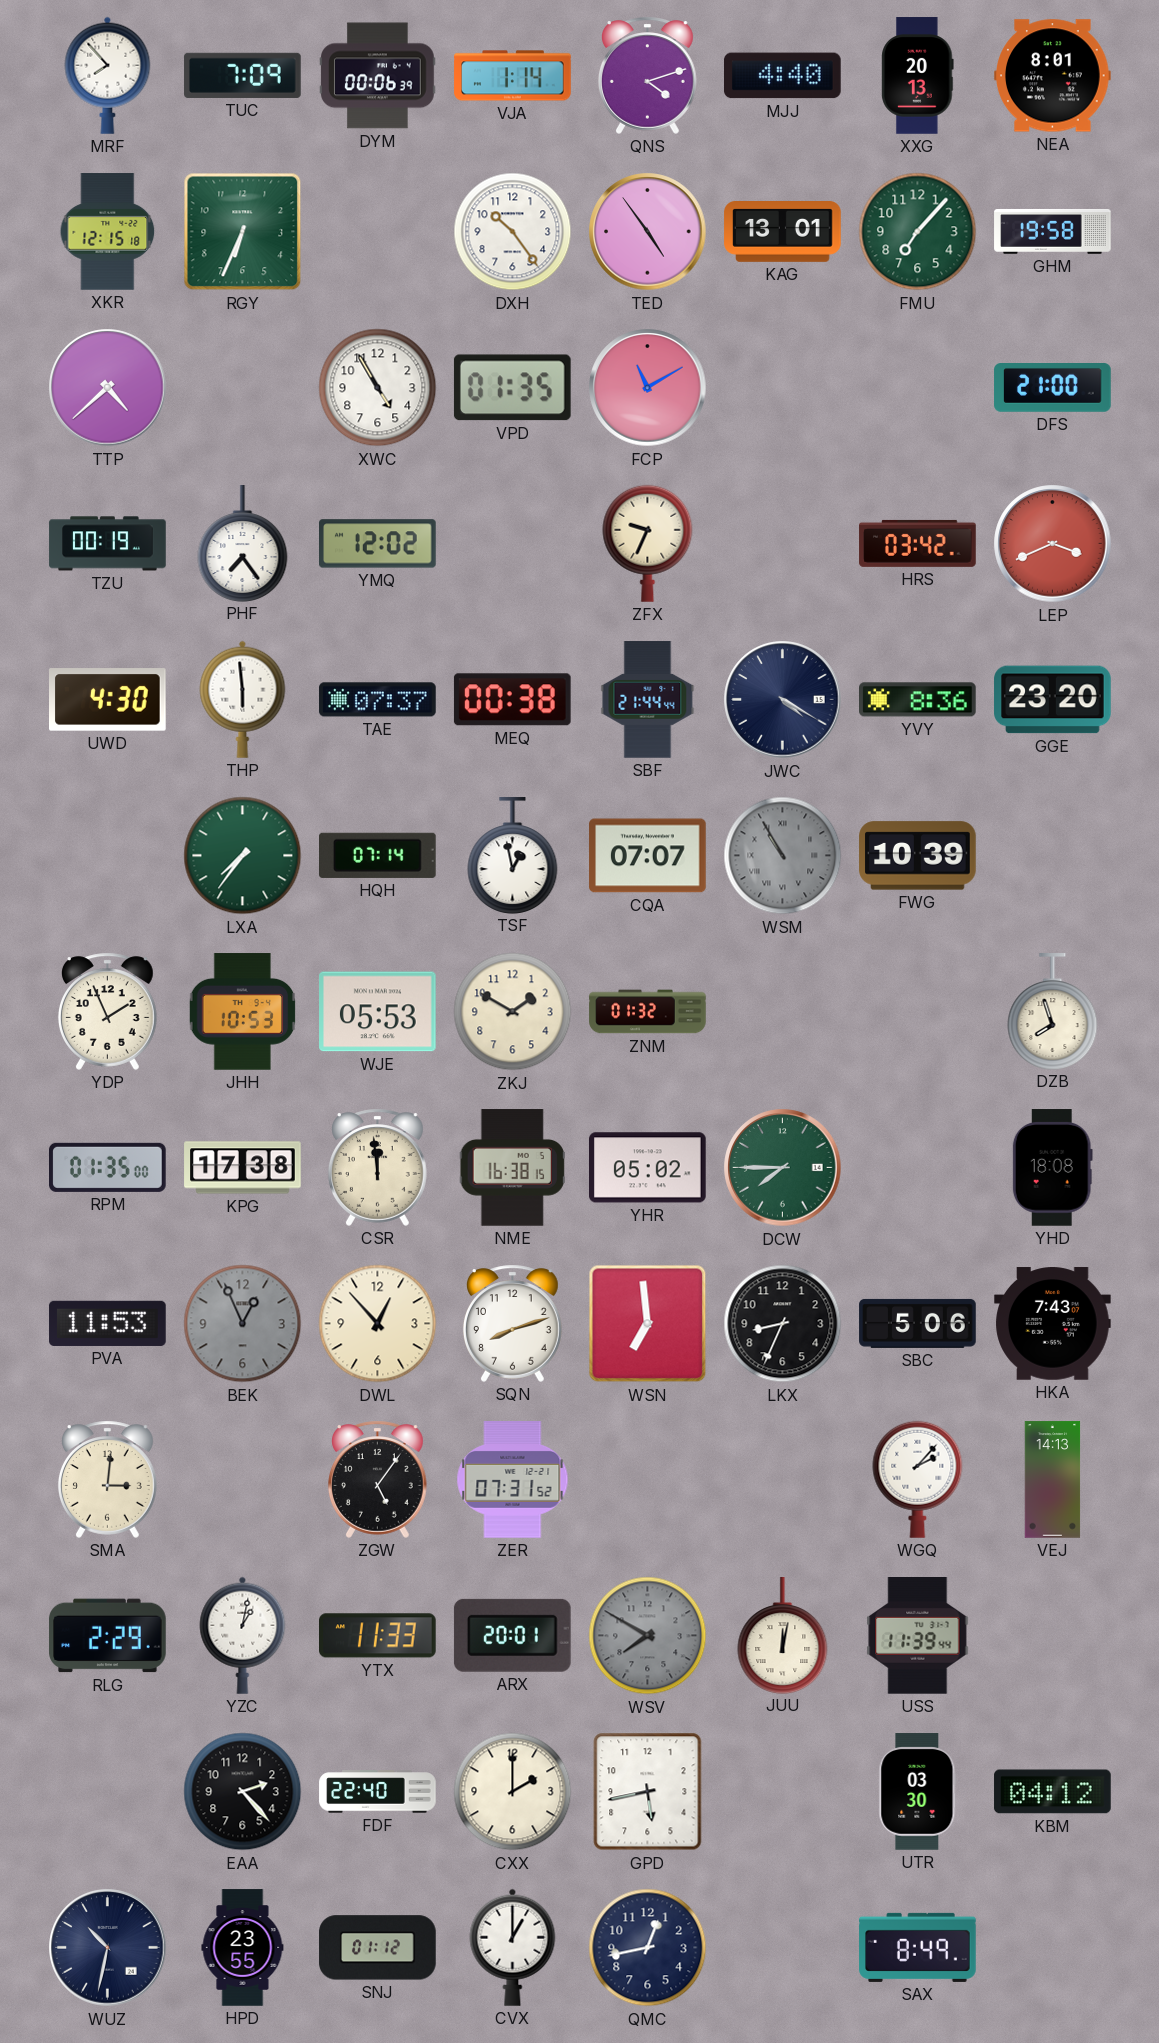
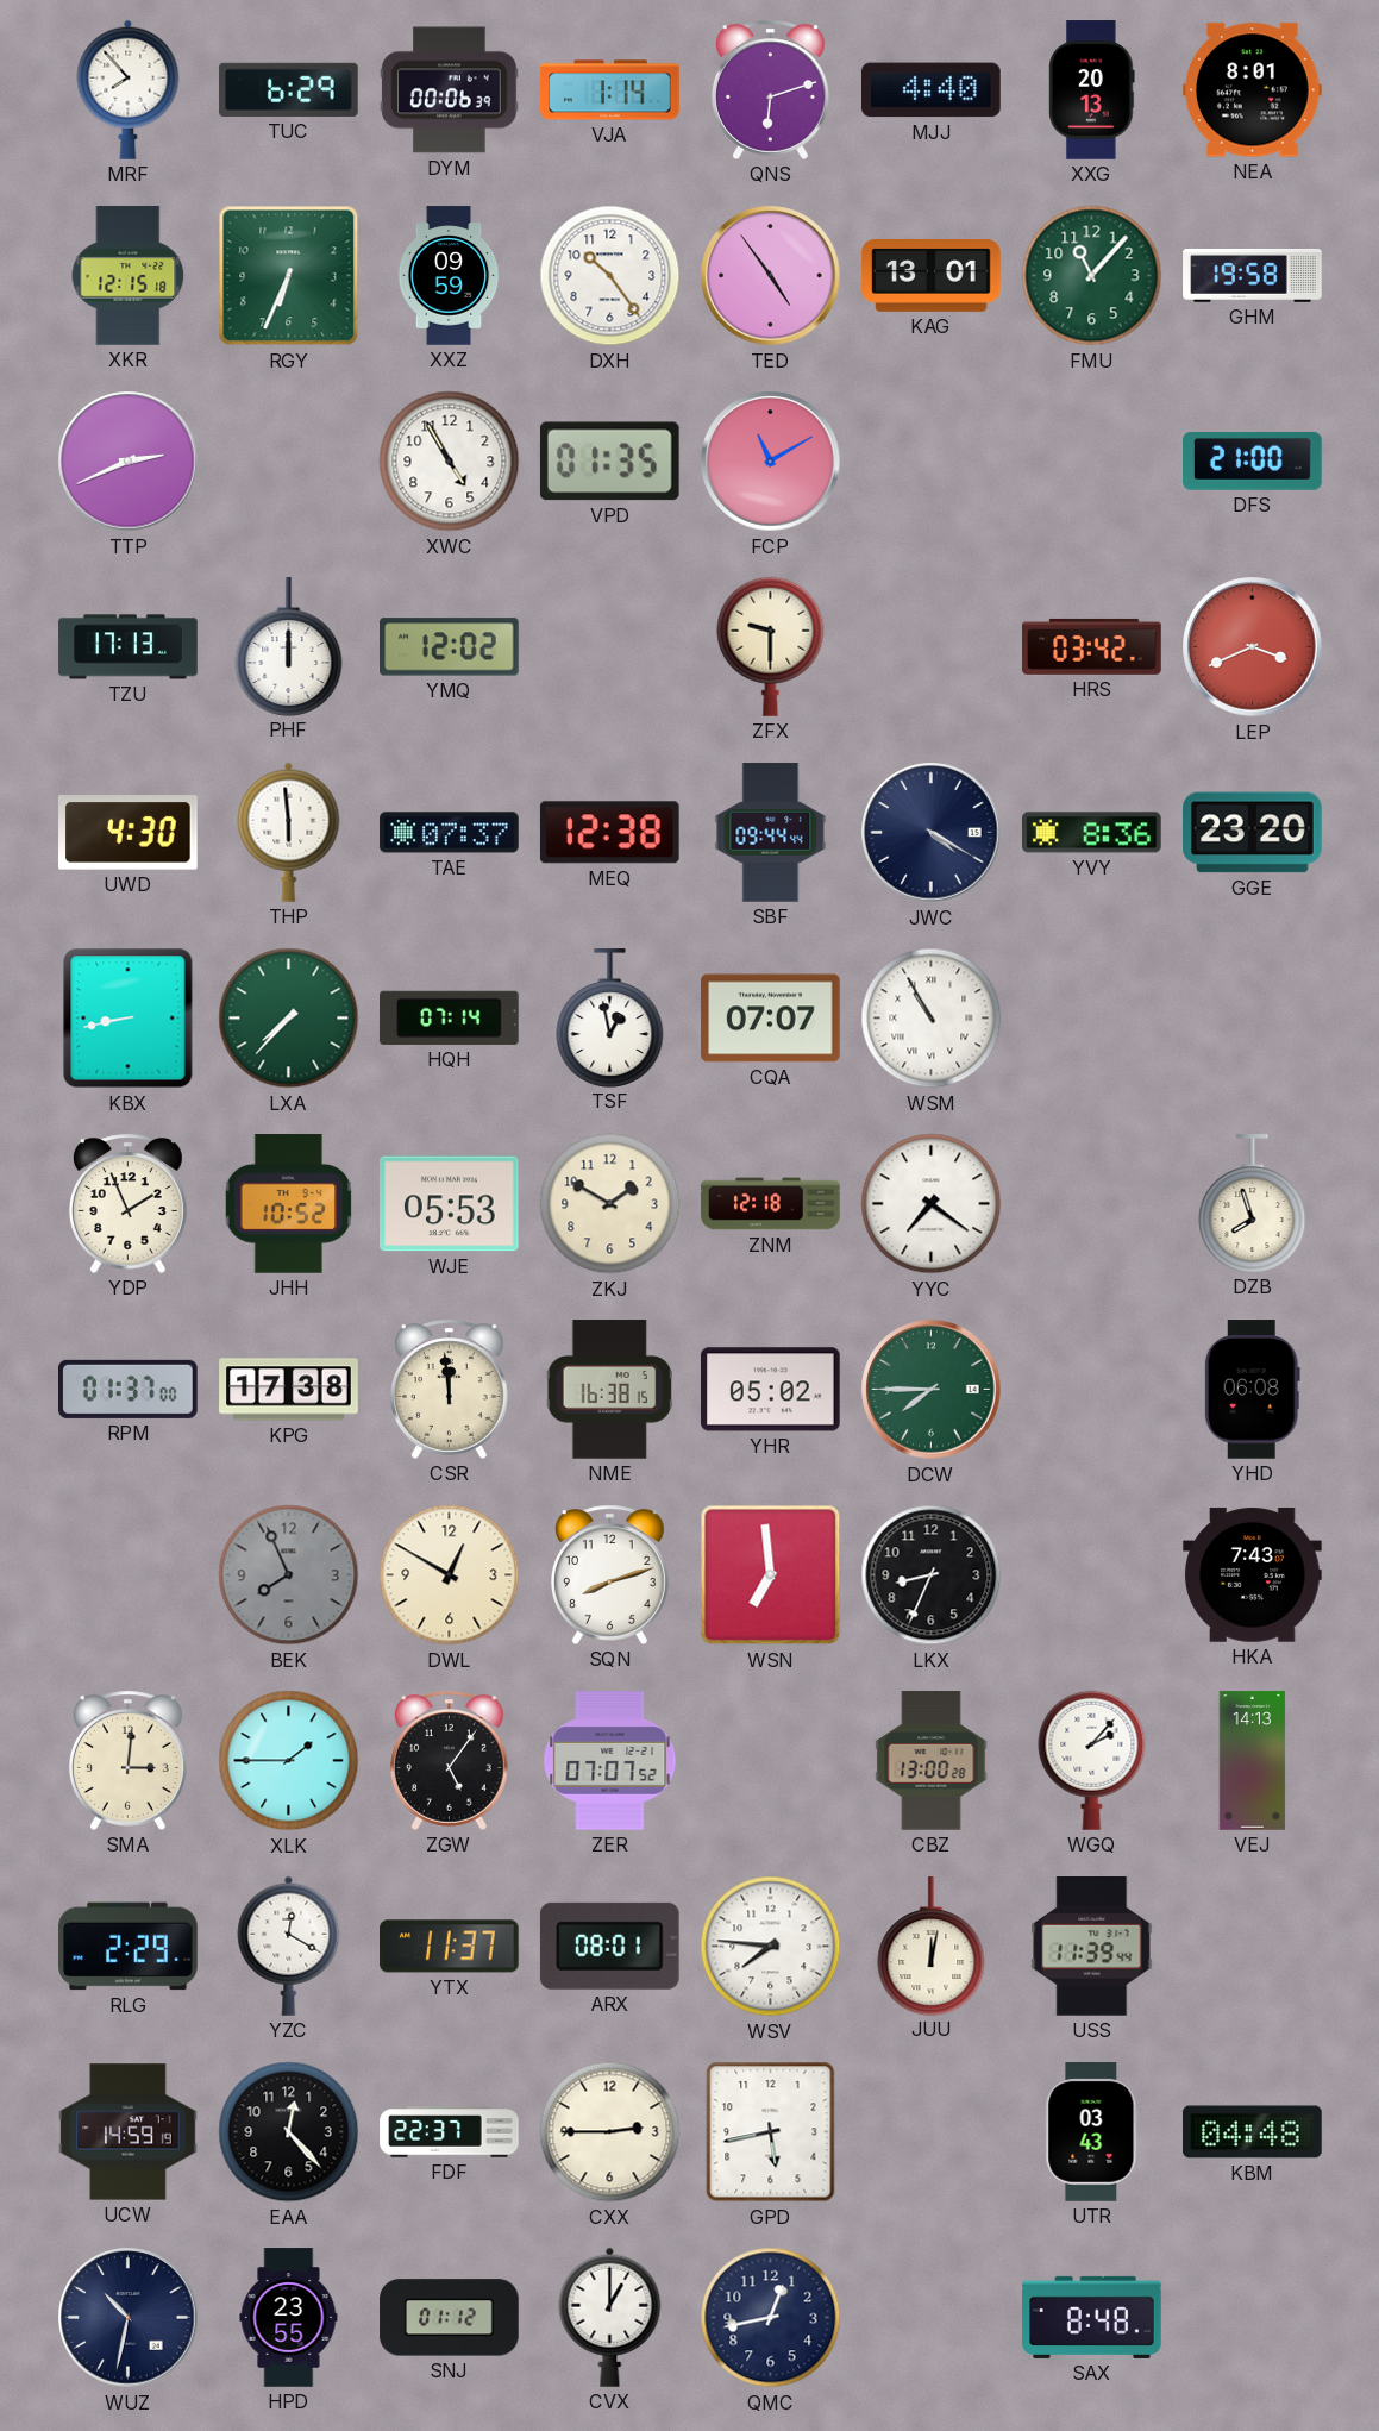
TUC: 7:09 -> 6:29
QNS: 4:12 -> 6:12
XXZ: none -> 09:59
FMU: 7:07 -> 11:07
TTP: 4:38 -> 2:41
TZU: 00:19 -> 17:13
PHF: 7:24 -> 12:00
ZFX: 9:34 -> 9:30
MEQ: 00:38 -> 12:38
SBF: 21:44 -> 09:44
KBX: none -> 8:43
LXA: 7:36 -> 7:37
WSM dial: grey -> white
FWG: 10:39 -> none
JHH: 10:53 -> 10:52
ZNM: 01:32 -> 12:18
YYC: none -> 7:21
RPM: 01:35 -> 01:37
YHD: 18:08 -> 06:08
PVA: 11:53 -> none
BEK: 12:56 -> 7:56
DWL: 12:53 -> 12:50
SBC: 5:06 -> none
XLK: none -> 1:45
ZER: 07:31 -> 07:07
CBZ: none -> 13:00
YZC: 1:02 -> 12:20
YTX: 11:33 -> 11:37
ARX: 20:01 -> 08:01
WSV: 7:50 -> 7:46
WSV dial: grey -> white
UCW: none -> 14:59
EAA: 2:23 -> 12:23
FDF: 22:40 -> 22:37
CXX: 2:00 -> 2:45
UTR: 03:30 -> 03:43
KBM: 04:12 -> 04:48
SAX: 8:49 -> 8:48
